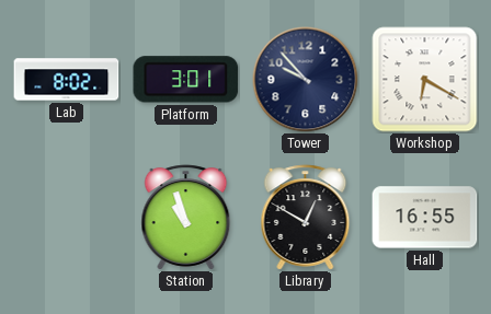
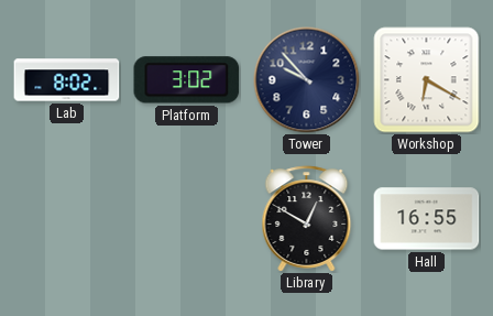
Platform: 3:01 -> 3:02
Station: 10:57 -> none
